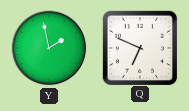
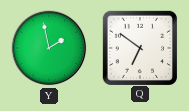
Q: 6:49 -> 6:51
